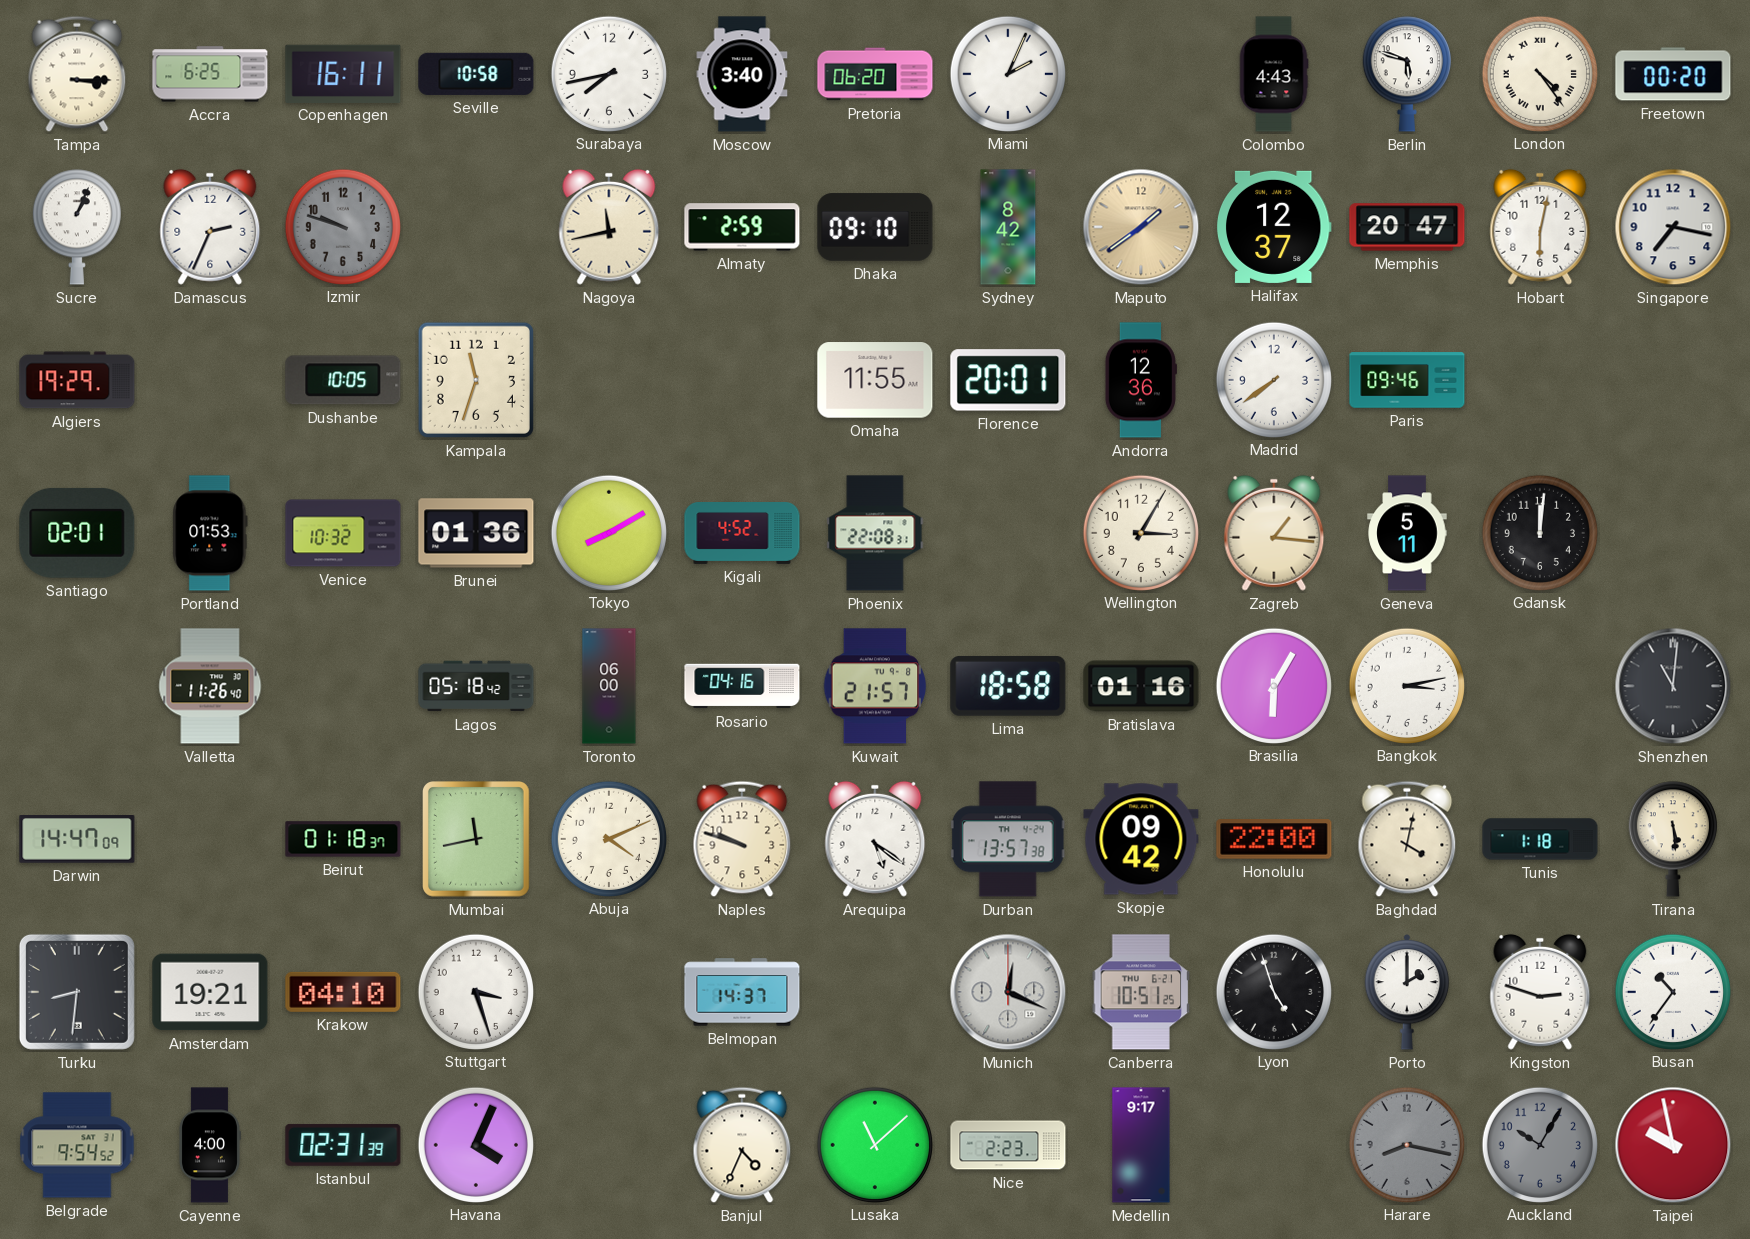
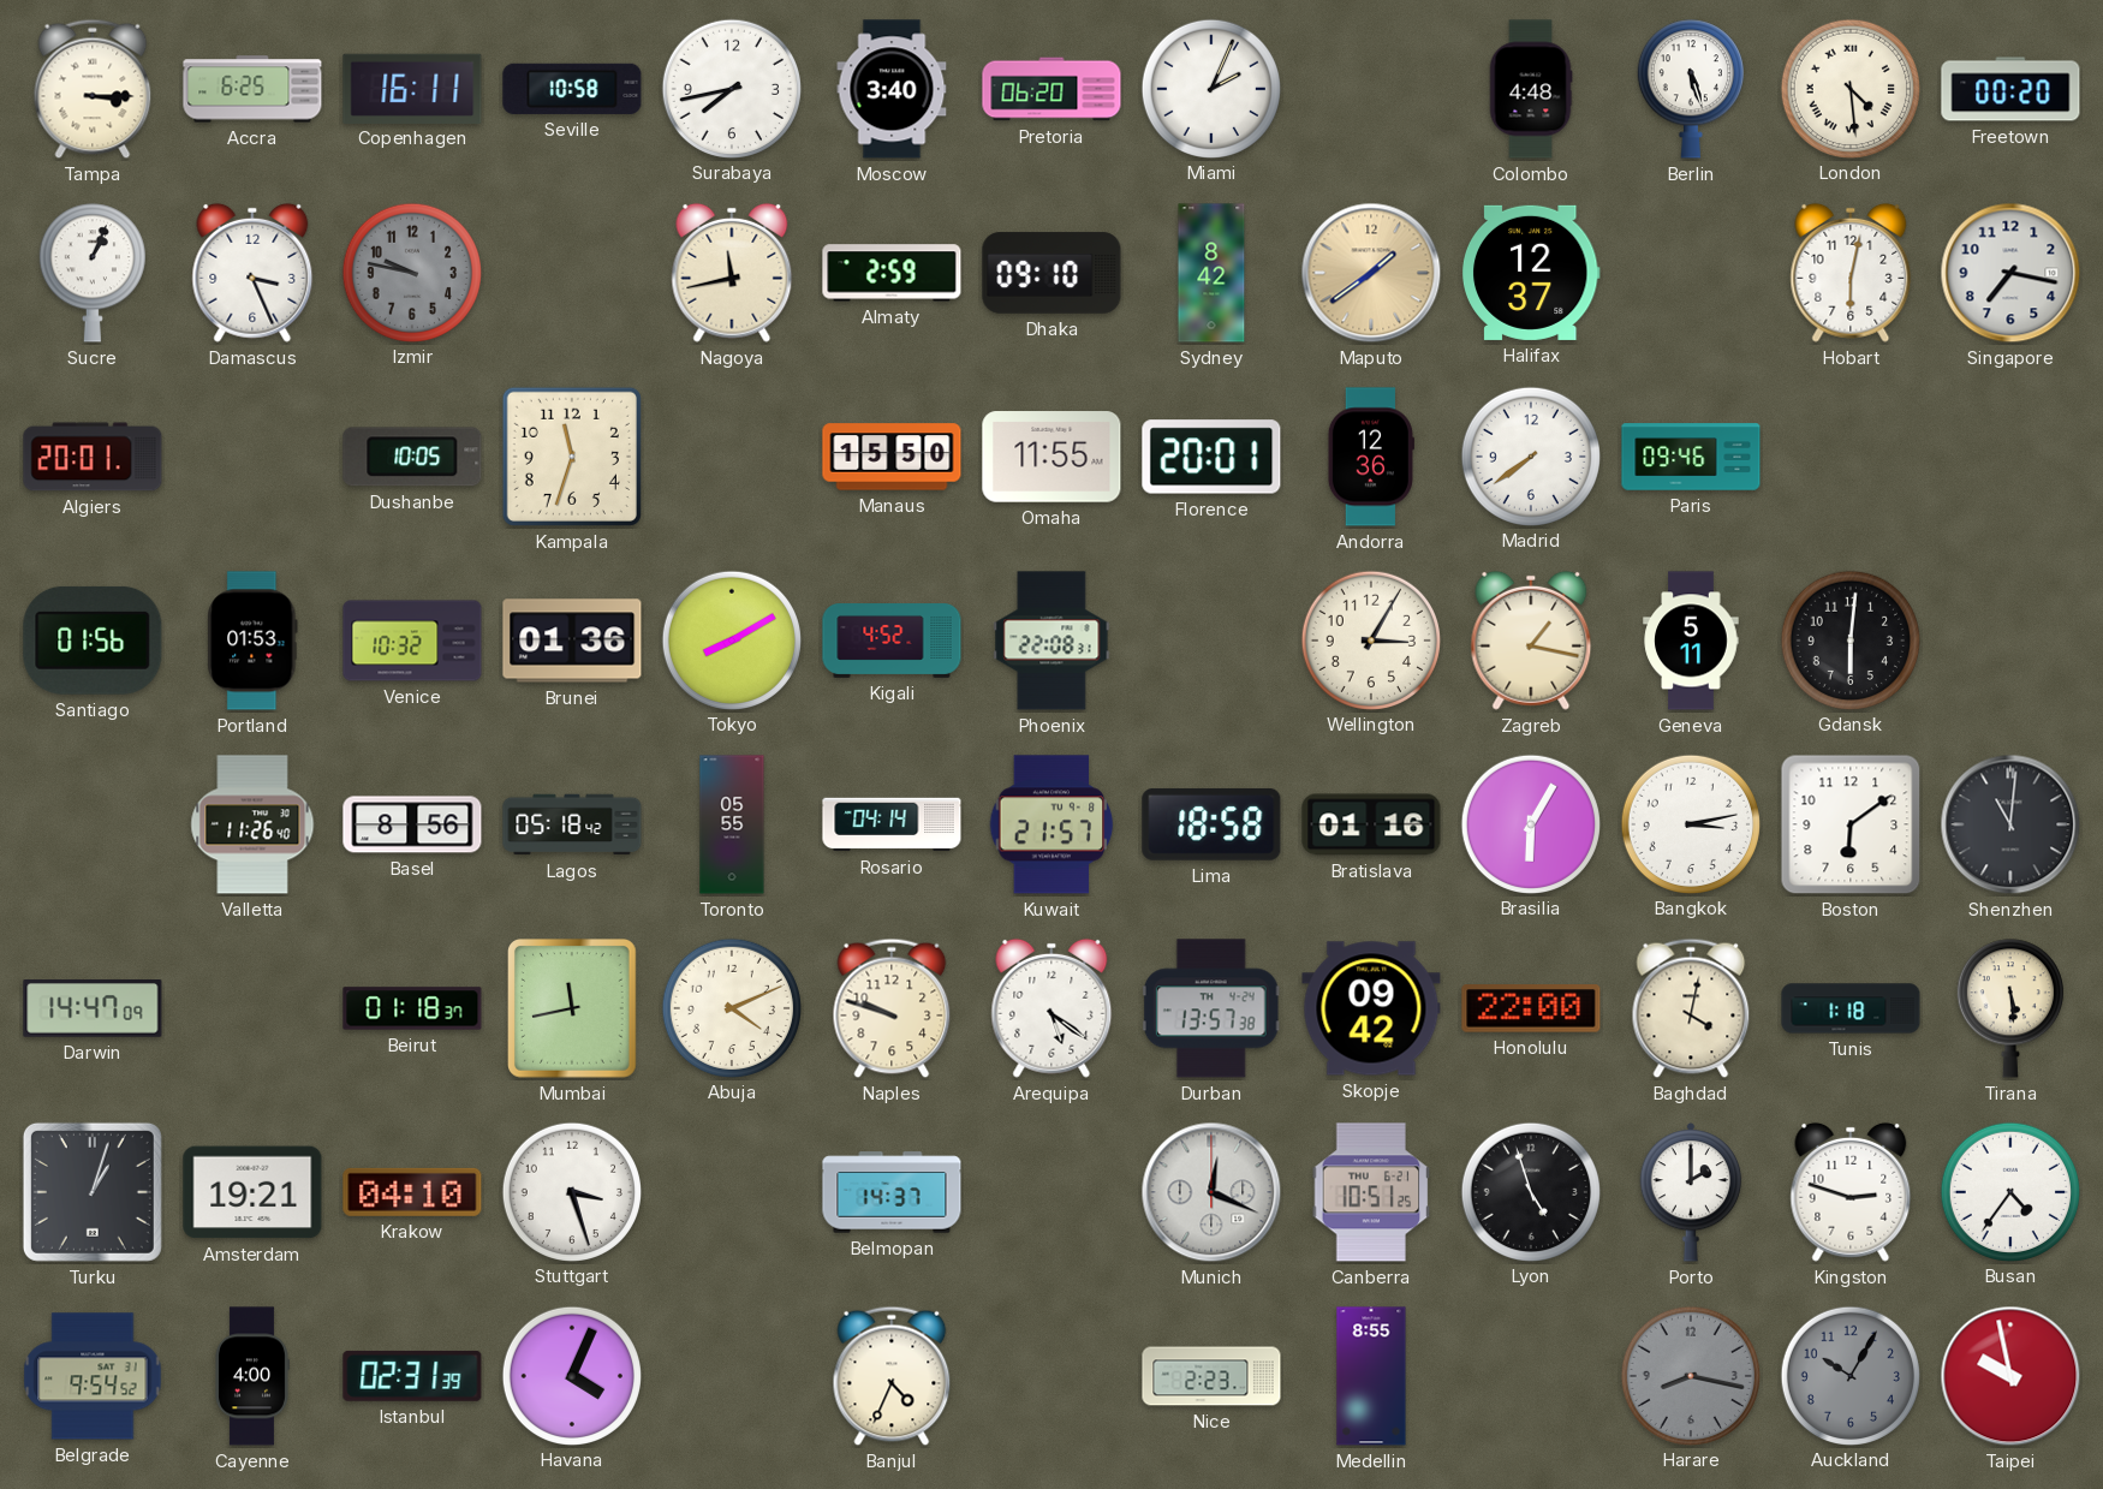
Colombo: 4:43 -> 4:48
Berlin: 5:48 -> 5:27
London: 4:24 -> 4:29
Damascus: 2:34 -> 3:26
Izmir: 9:48 -> 9:47
Memphis: 20:47 -> none
Algiers: 19:29 -> 20:01
Manaus: none -> 15:50
Santiago: 02:01 -> 01:56
Zagreb: 1:16 -> 1:17
Gdansk: 12:01 -> 6:01
Basel: none -> 8:56
Toronto: 06:00 -> 05:55
Rosario: 04:16 -> 04:14
Boston: none -> 6:09
Turku: 8:31 -> 1:03
Busan: 10:36 -> 4:36
Lusaka: 11:08 -> none
Medellin: 9:17 -> 8:55
